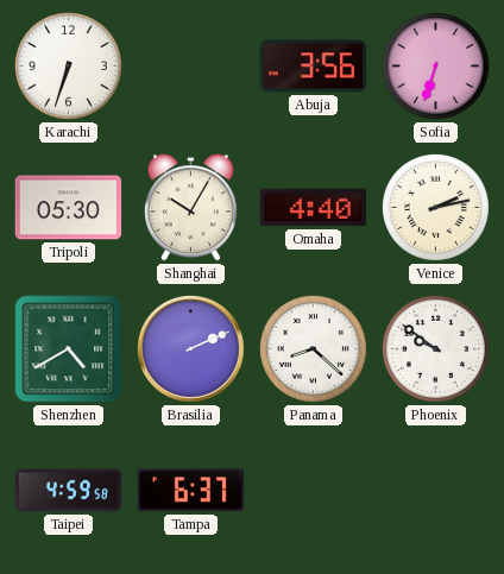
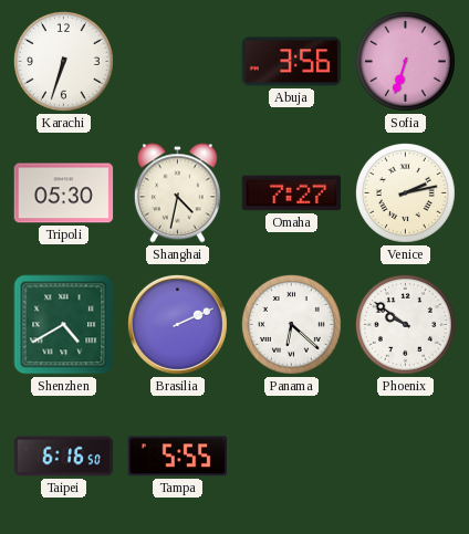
Shanghai: 10:05 -> 4:32
Omaha: 4:40 -> 7:27
Panama: 8:22 -> 6:22
Taipei: 4:59 -> 6:16
Tampa: 6:37 -> 5:55
